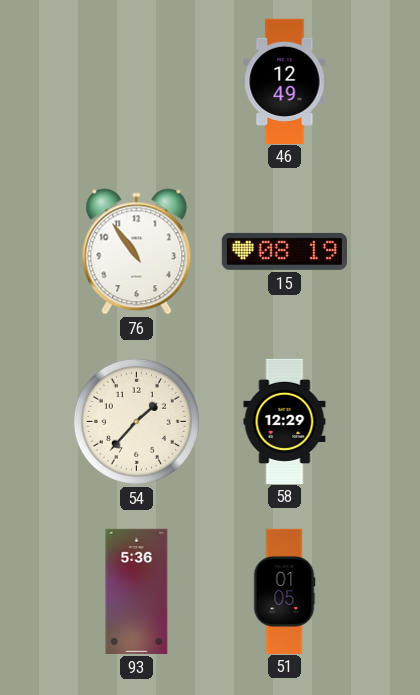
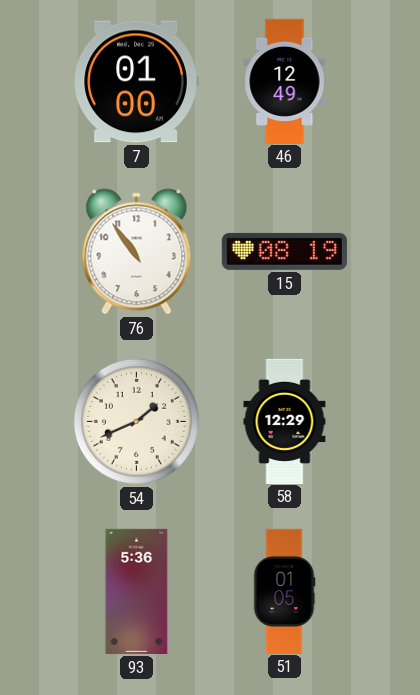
7: none -> 01:00
54: 1:37 -> 1:41
